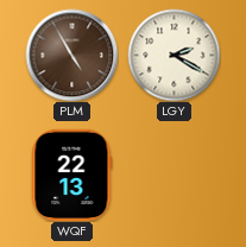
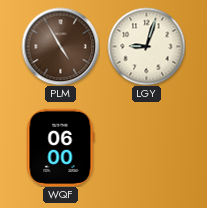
LGY: 2:20 -> 9:03
WQF: 22:13 -> 06:00
